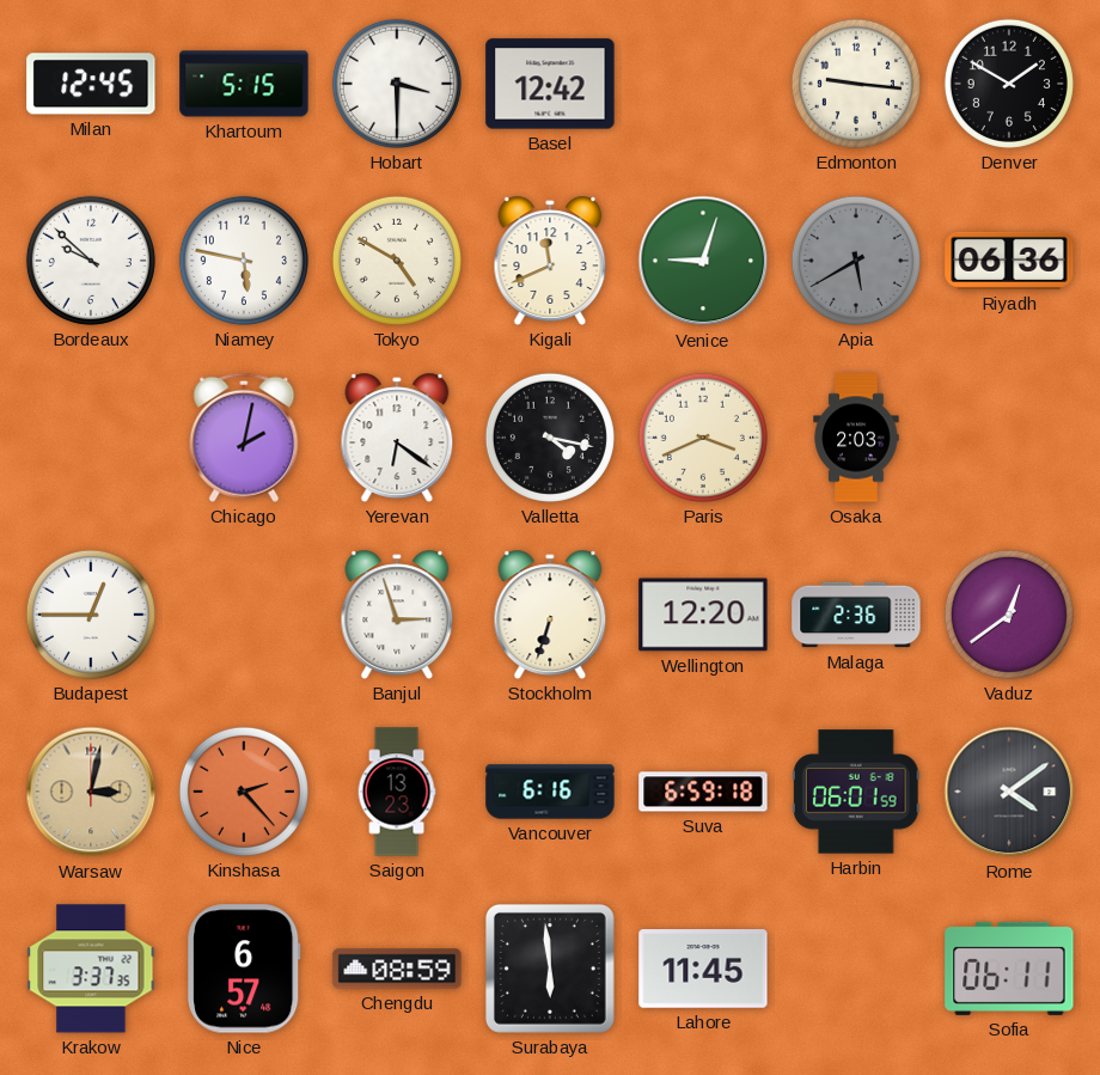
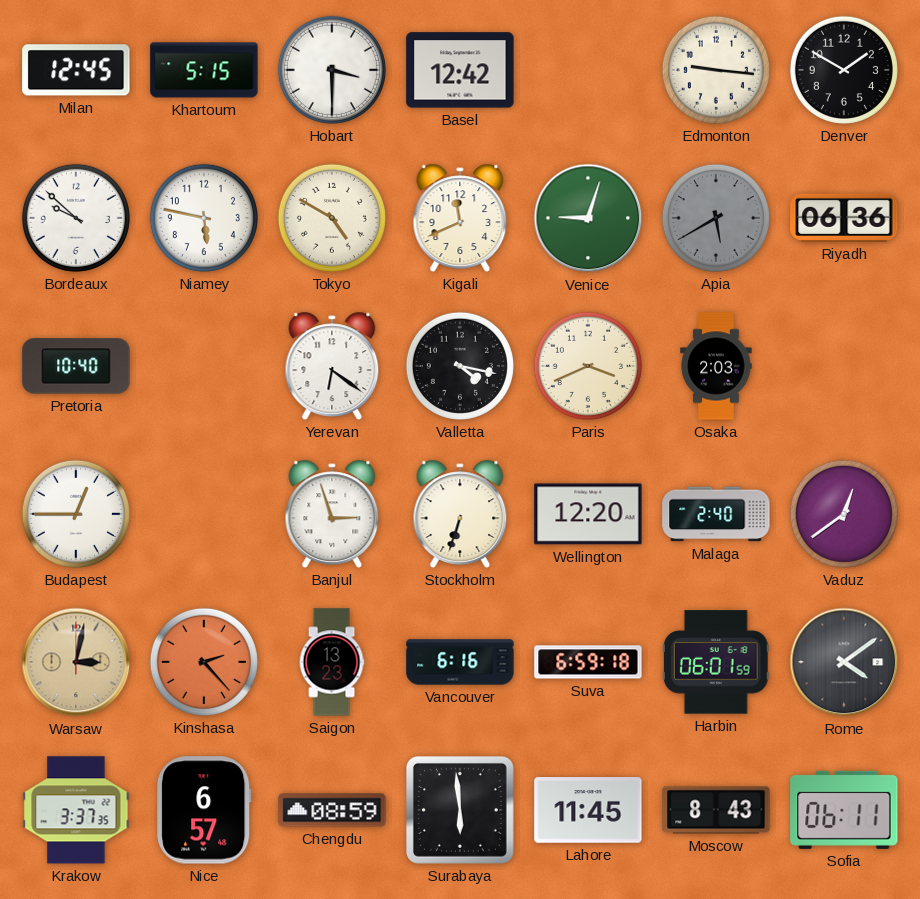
Pretoria: none -> 10:40
Chicago: 2:02 -> none
Malaga: 2:36 -> 2:40
Moscow: none -> 8:43
